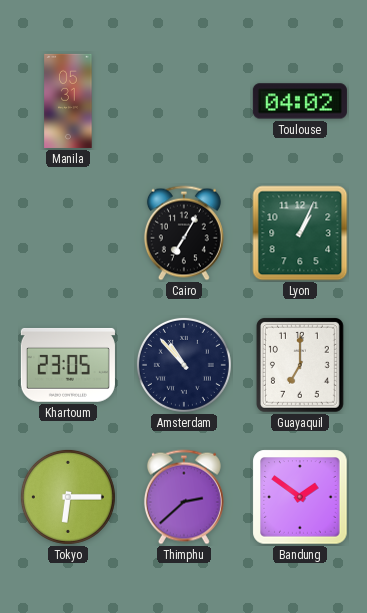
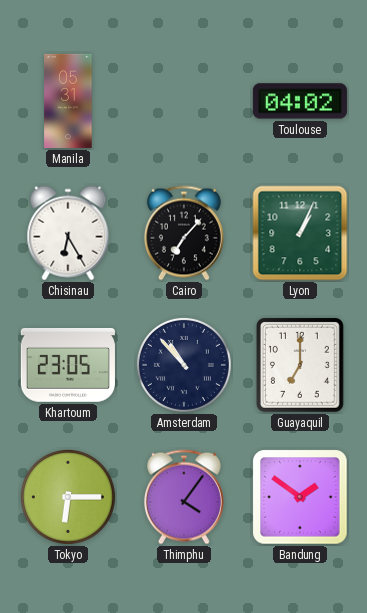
Chisinau: none -> 6:25
Cairo: 7:05 -> 7:07
Thimphu: 2:38 -> 4:06
